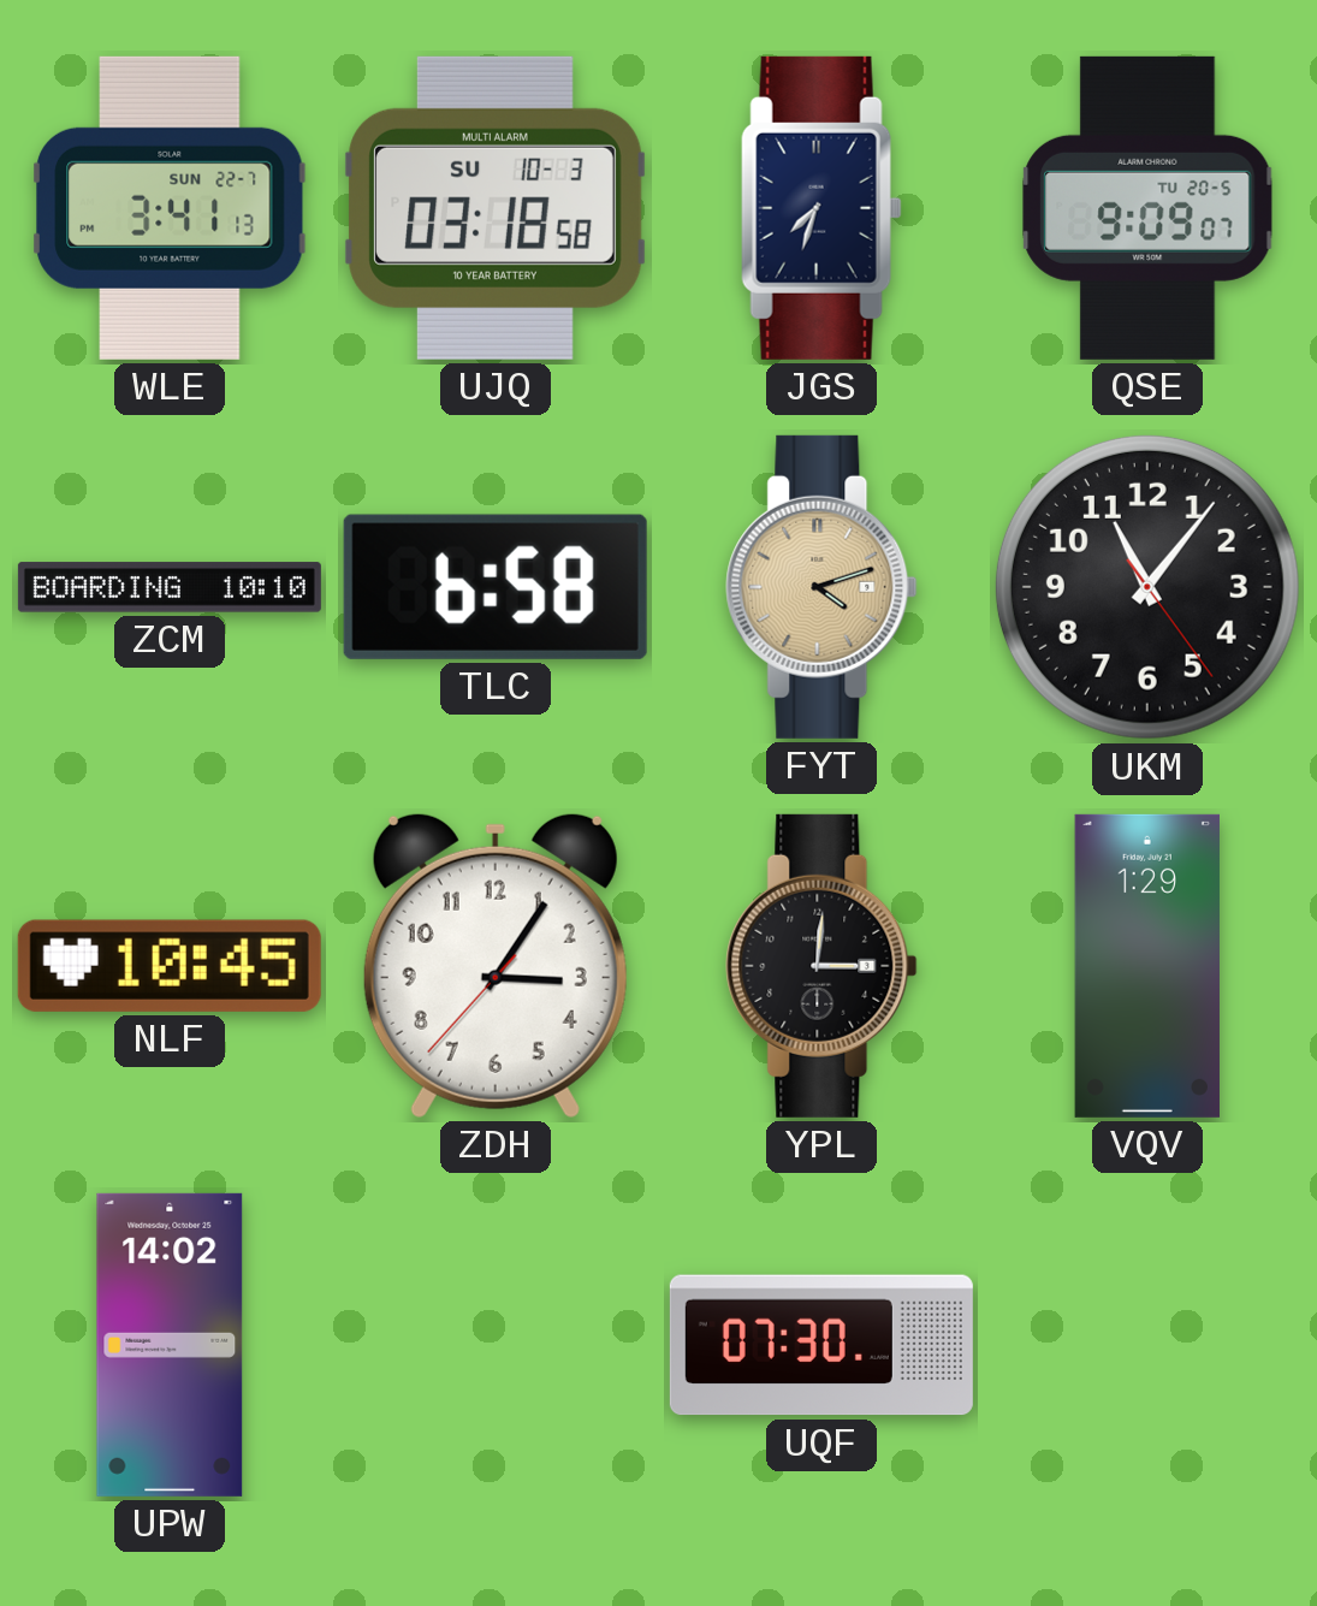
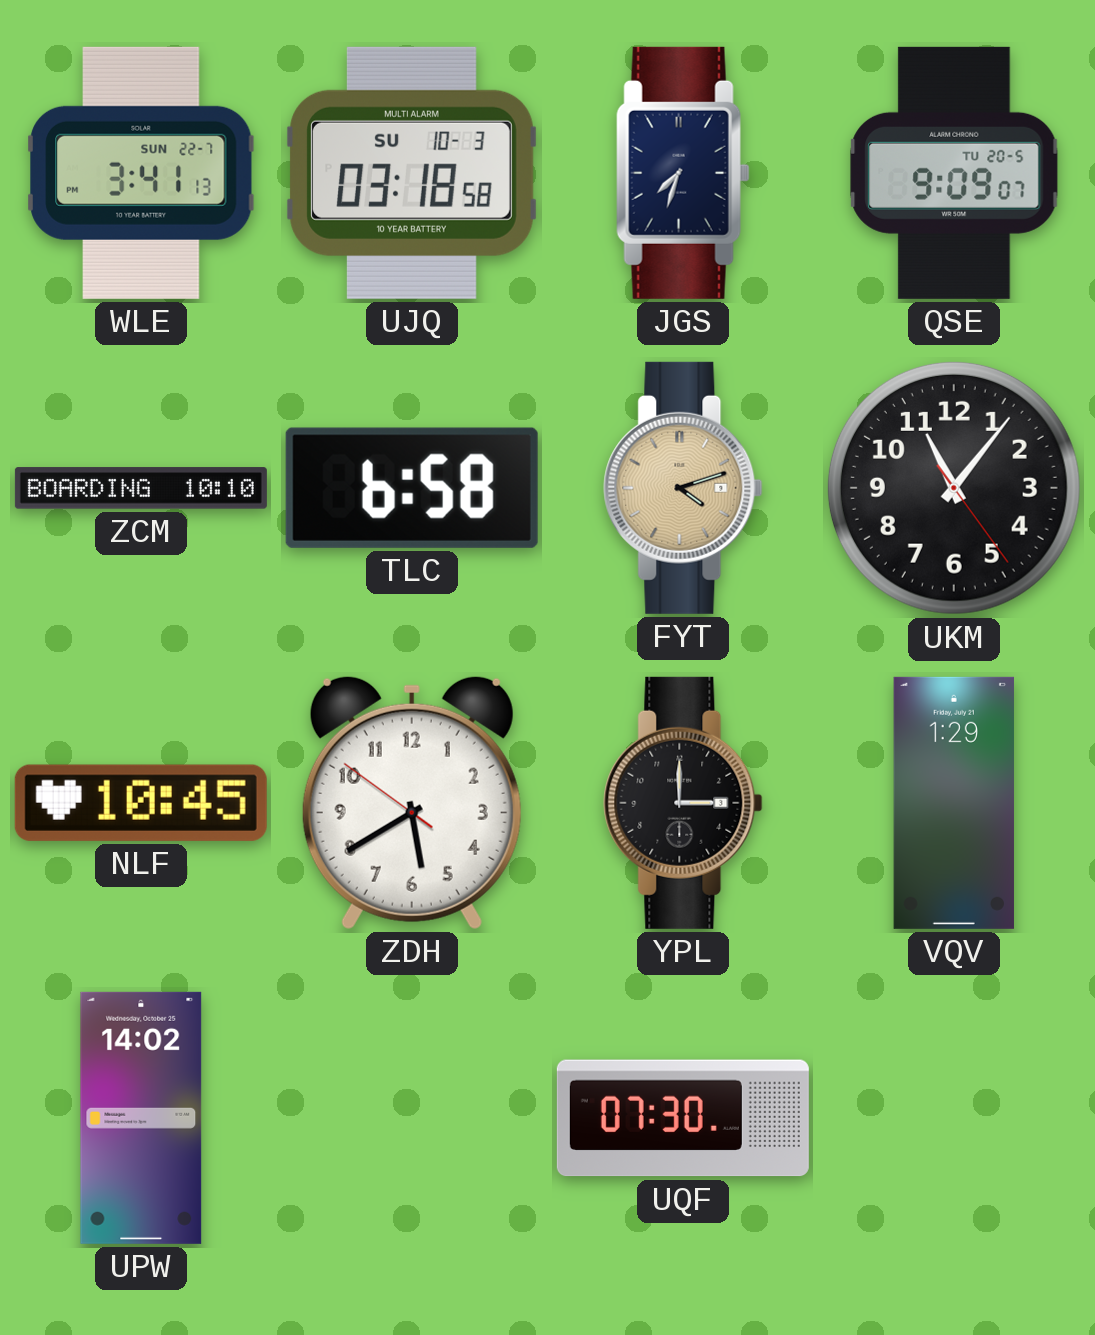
ZDH: 3:05 -> 5:39
YPL: 3:01 -> 3:00
